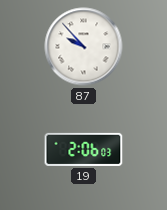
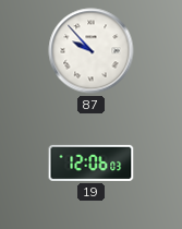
19: 2:06 -> 12:06
